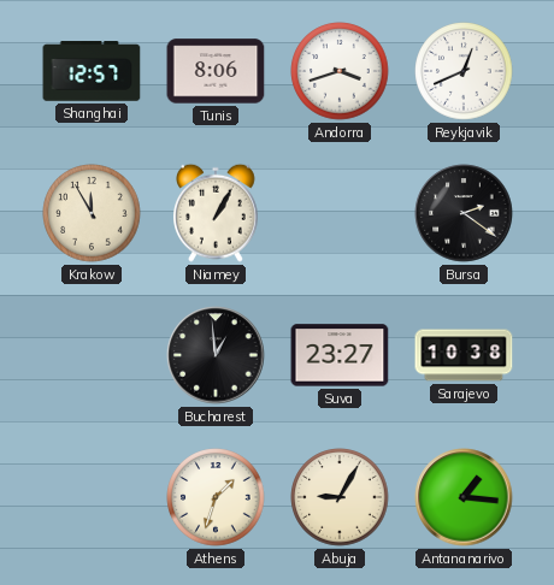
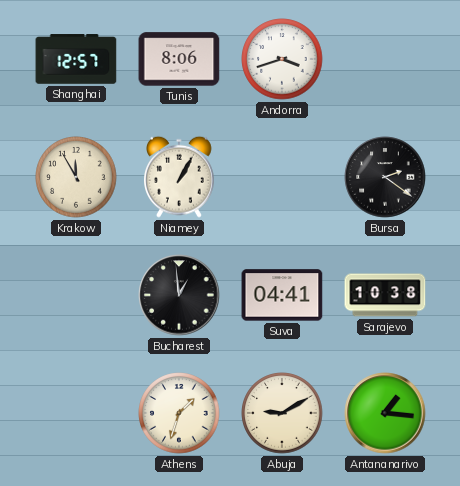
Reykjavik: 12:41 -> none
Suva: 23:27 -> 04:41
Abuja: 9:05 -> 9:10
